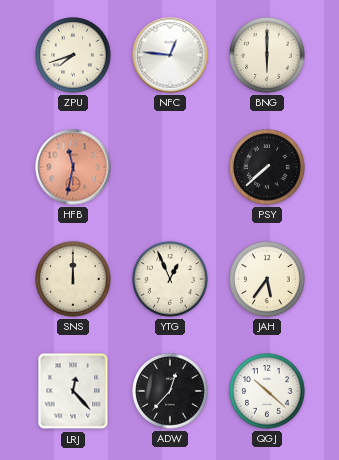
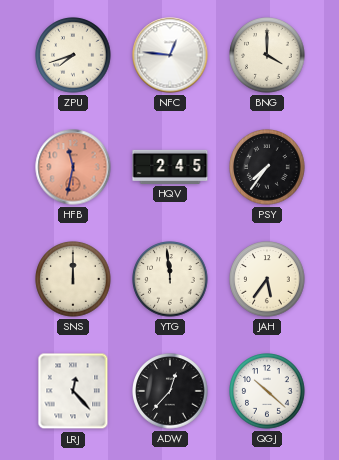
BNG: 6:00 -> 4:00
HQV: none -> 2:45
PSY: 7:38 -> 7:36
YTG: 12:56 -> 11:59
